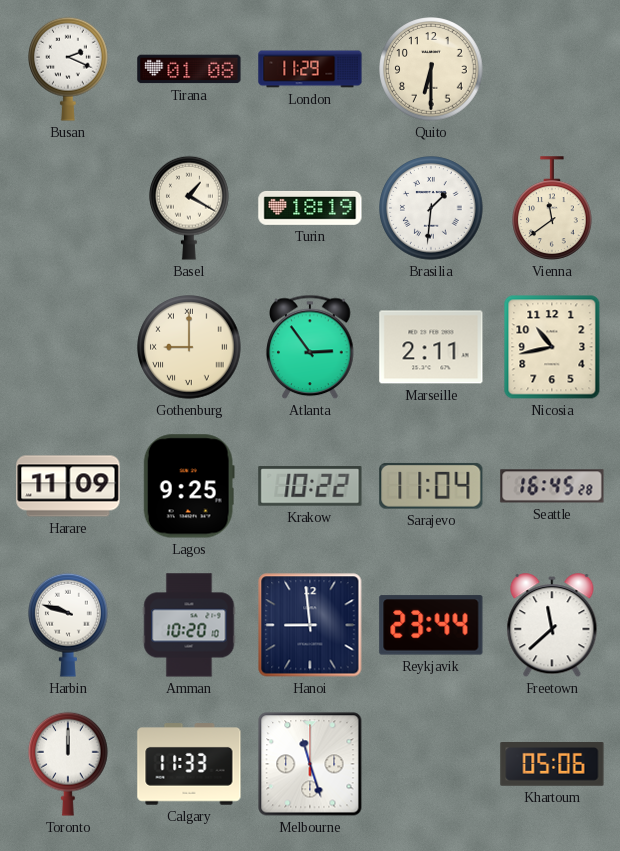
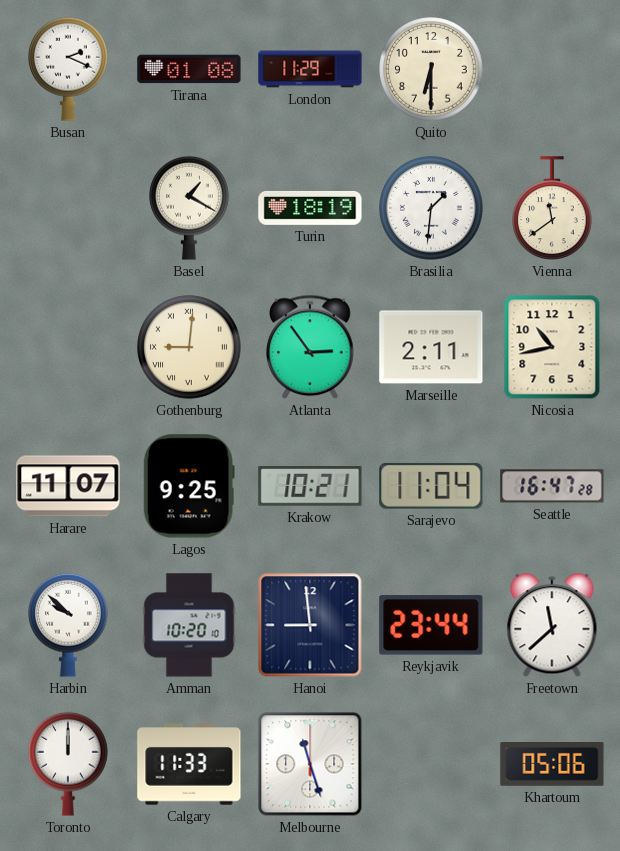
Gothenburg: 9:00 -> 9:01
Harare: 11:09 -> 11:07
Krakow: 10:22 -> 10:21
Seattle: 16:45 -> 16:47
Harbin: 9:48 -> 9:52
